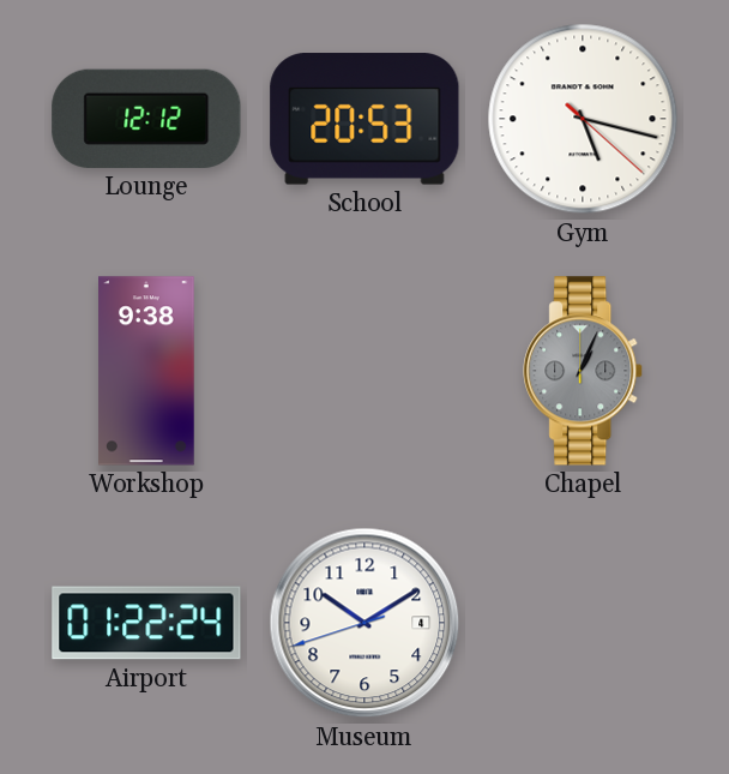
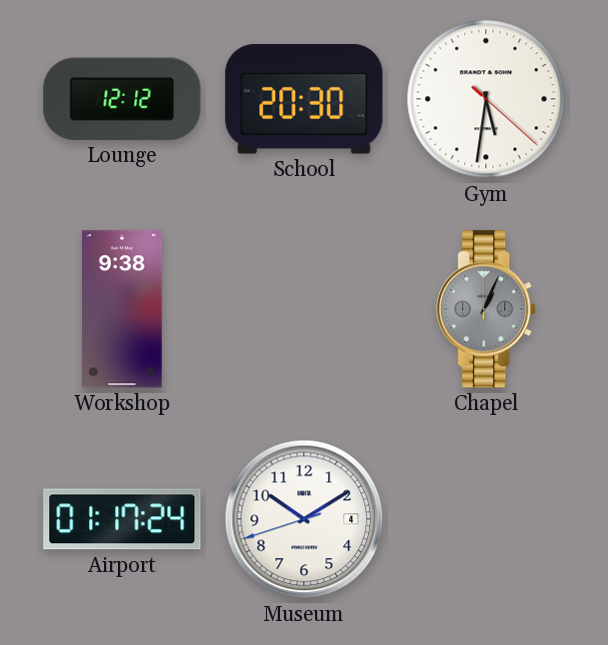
School: 20:53 -> 20:30
Gym: 5:17 -> 5:31
Airport: 01:22 -> 01:17
